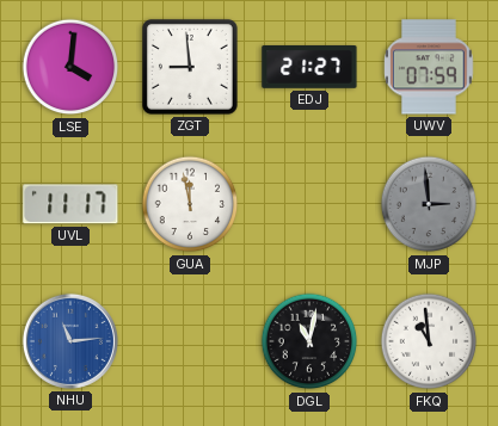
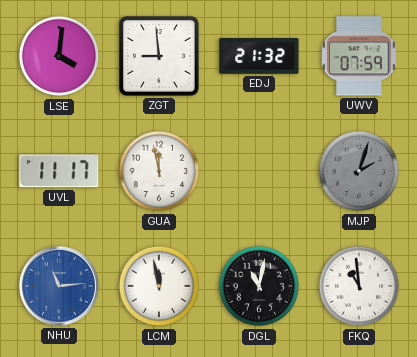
EDJ: 21:27 -> 21:32
MJP: 2:59 -> 2:03
LCM: none -> 11:58
